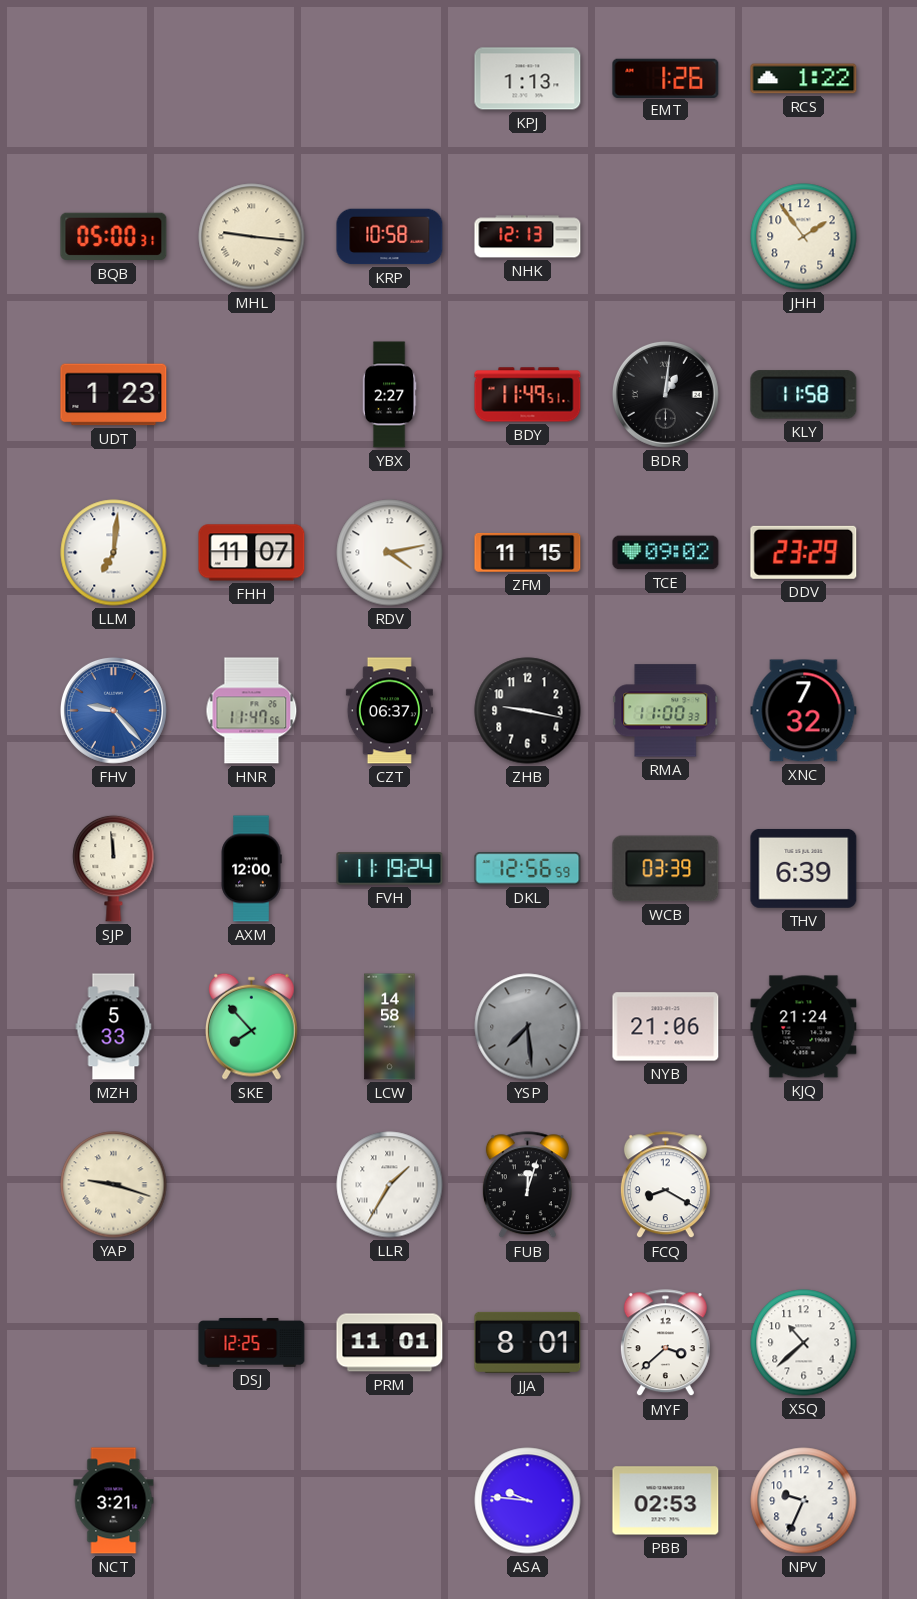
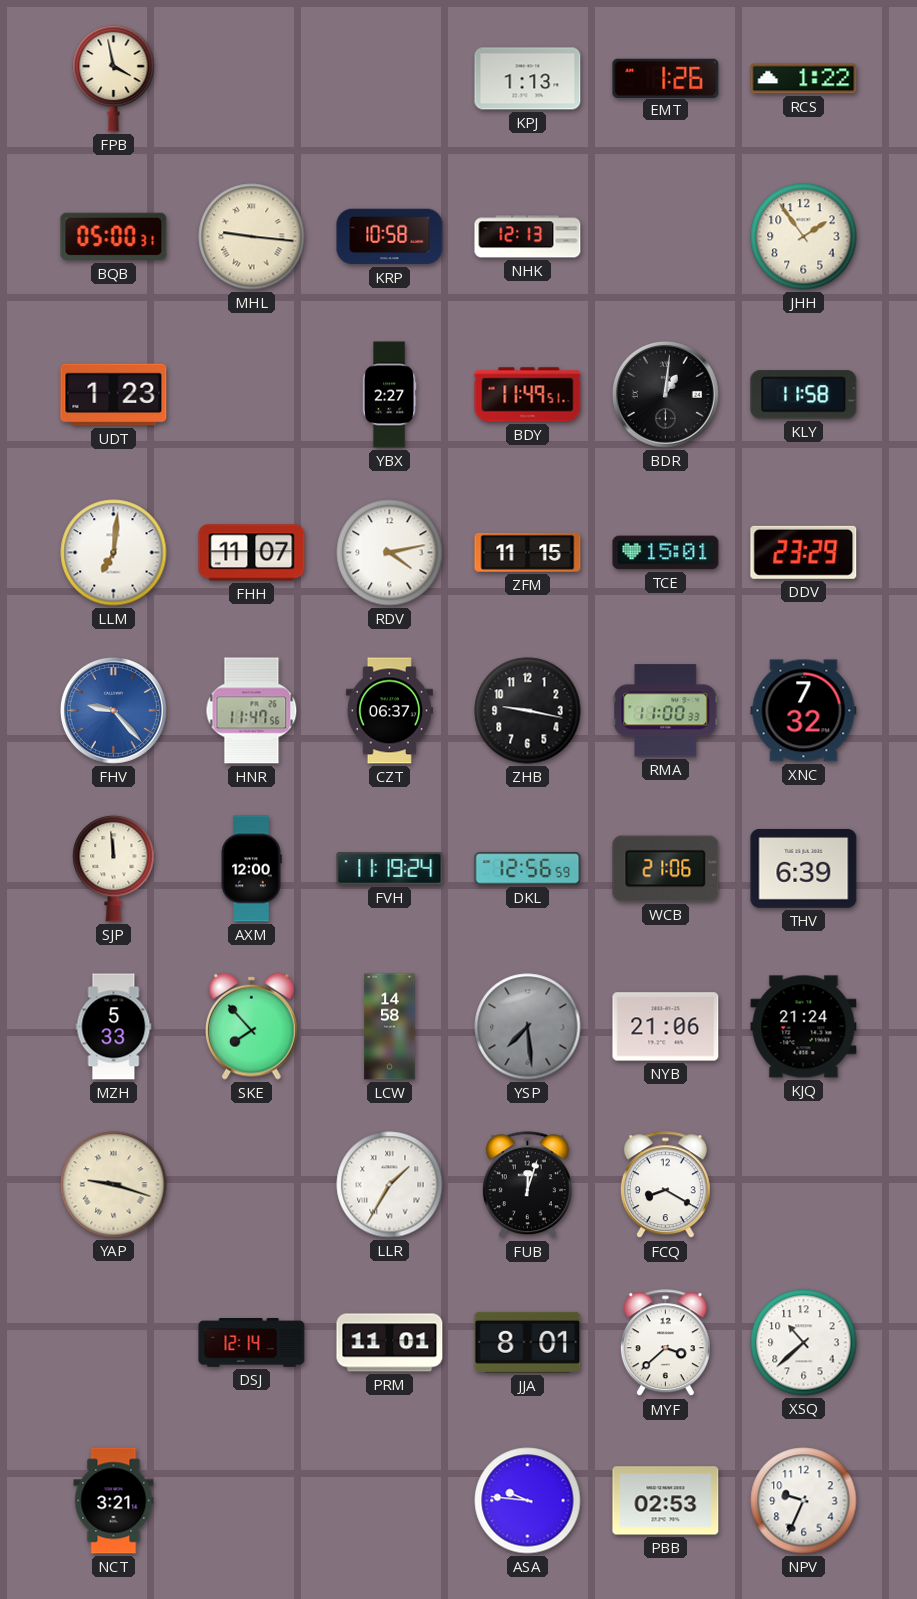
FPB: none -> 3:58
TCE: 09:02 -> 15:01
WCB: 03:39 -> 21:06
DSJ: 12:25 -> 12:14
